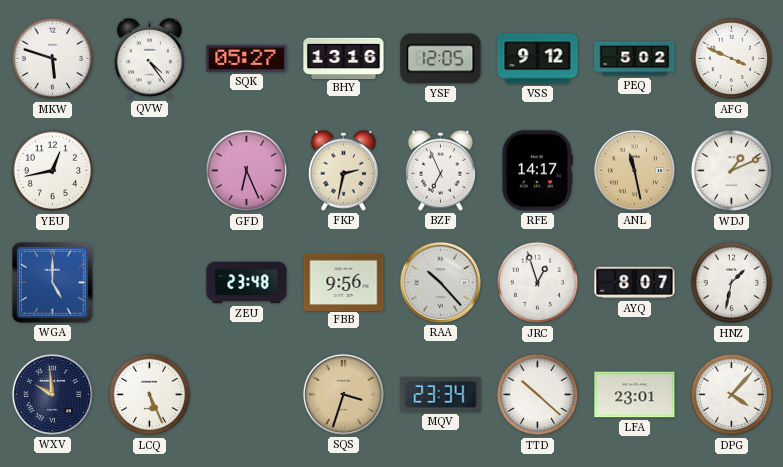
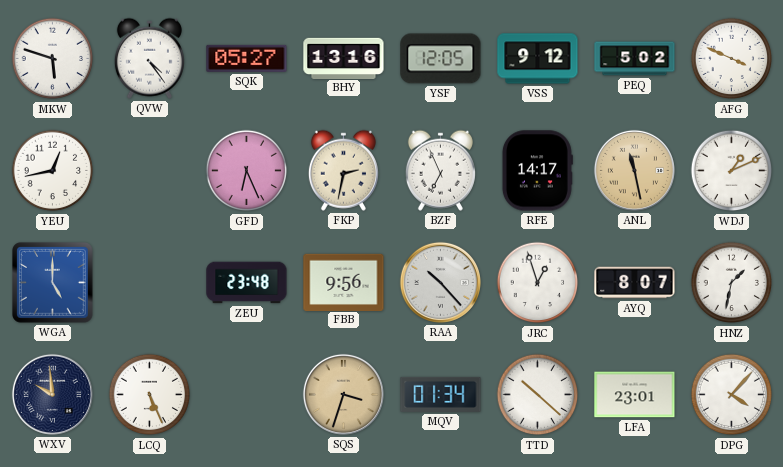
MQV: 23:34 -> 01:34
